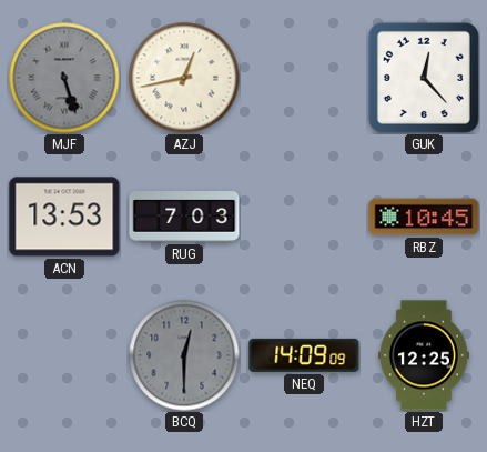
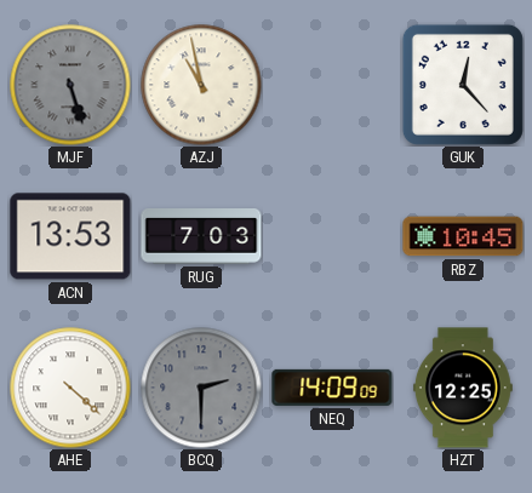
AZJ: 12:43 -> 10:58
AHE: none -> 4:22
BCQ: 12:30 -> 2:30
